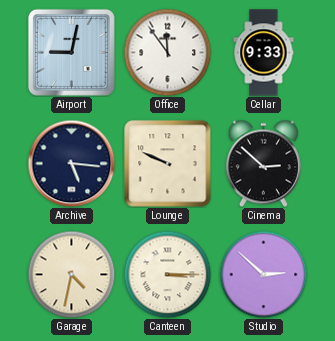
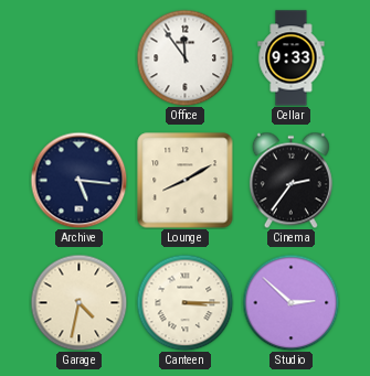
Airport: 9:02 -> none
Lounge: 9:49 -> 8:10
Cinema: 2:52 -> 2:36
